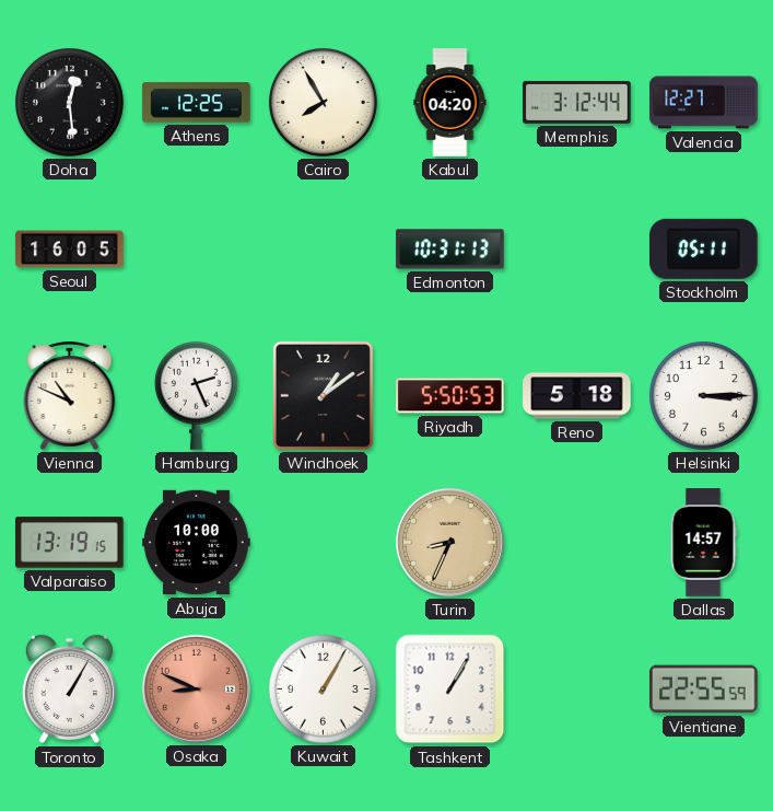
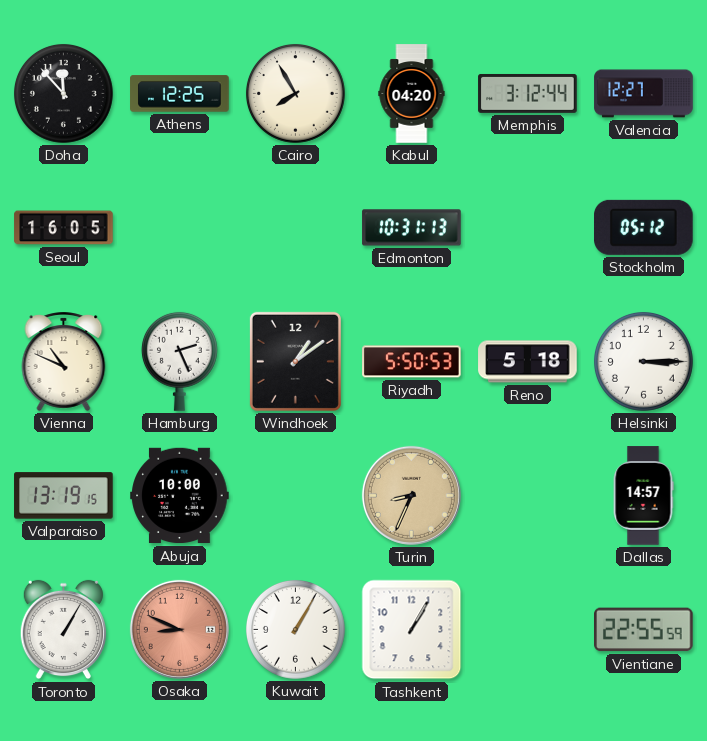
Doha: 12:29 -> 11:53
Stockholm: 05:11 -> 05:12
